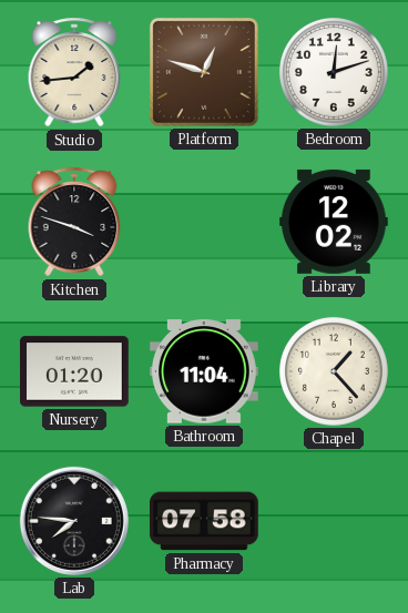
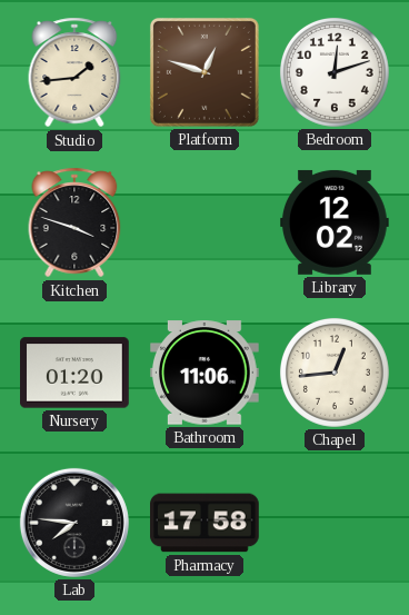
Bathroom: 11:04 -> 11:06
Chapel: 1:23 -> 12:44
Pharmacy: 07:58 -> 17:58
